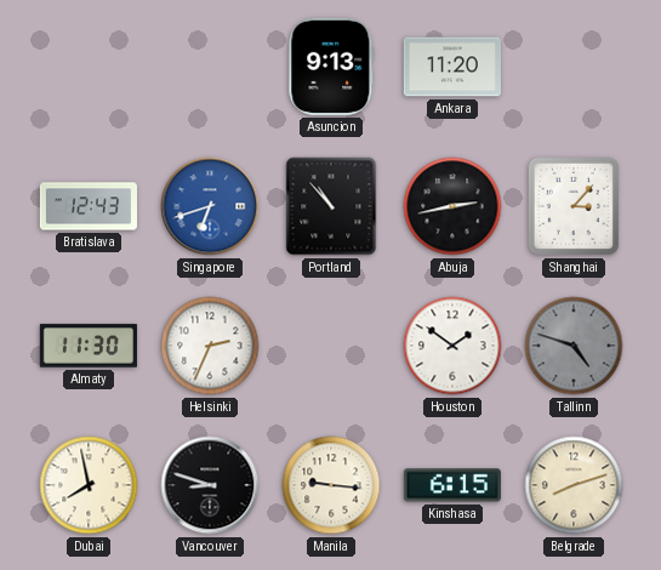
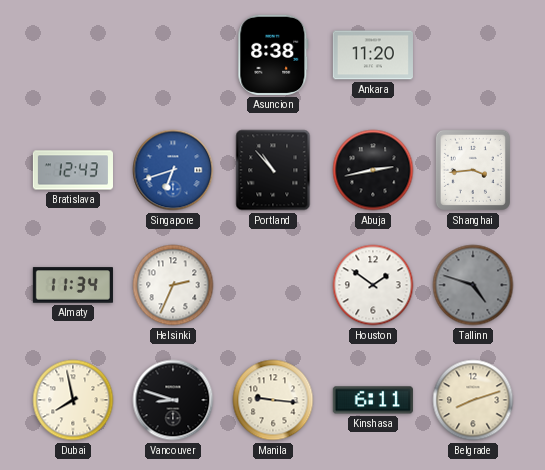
Asuncion: 9:13 -> 8:38
Shanghai: 3:07 -> 3:44
Almaty: 11:30 -> 11:34
Kinshasa: 6:15 -> 6:11
